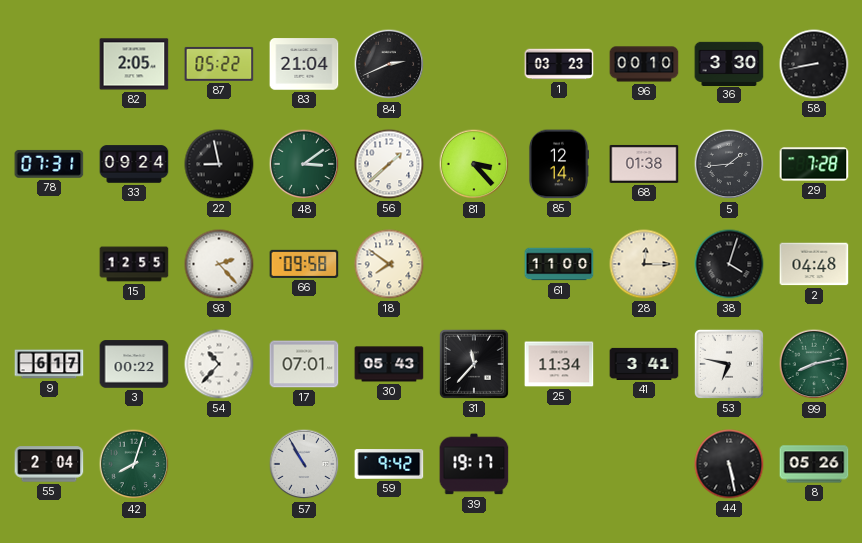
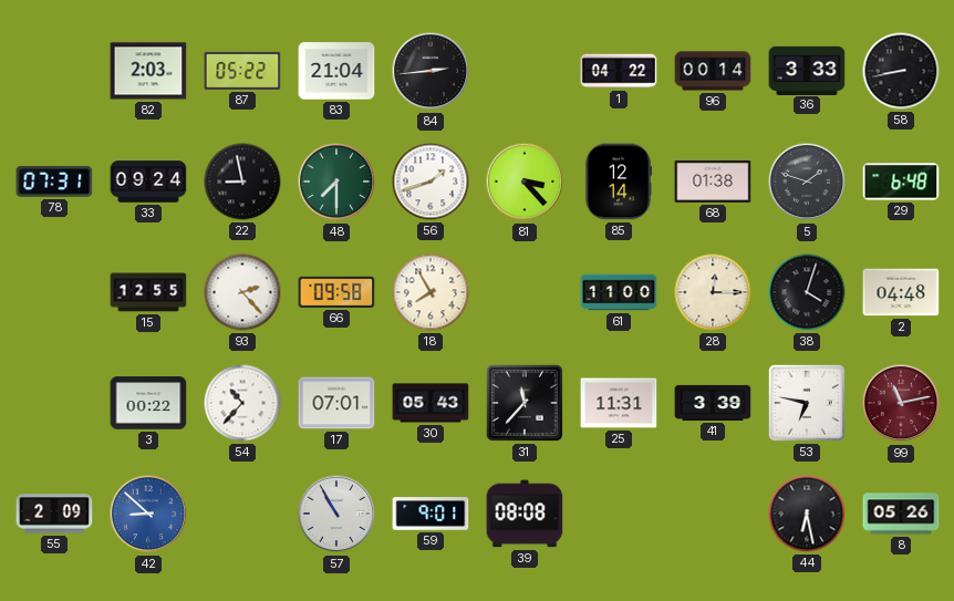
82: 2:05 -> 2:03
84: 2:41 -> 2:44
1: 03:23 -> 04:22
96: 00:10 -> 00:14
36: 3:30 -> 3:33
48: 3:09 -> 7:30
56: 1:38 -> 1:42
5: 1:44 -> 1:48
29: 7:28 -> 6:48
18: 7:51 -> 7:55
9: 6:17 -> none
25: 11:34 -> 11:31
41: 3:41 -> 3:39
99: 8:13 -> 11:13
99 dial: green -> burgundy
55: 2:04 -> 2:09
42: 8:03 -> 8:52
42 dial: green -> blue
59: 9:42 -> 9:01
39: 19:17 -> 08:08
44: 5:28 -> 6:28
